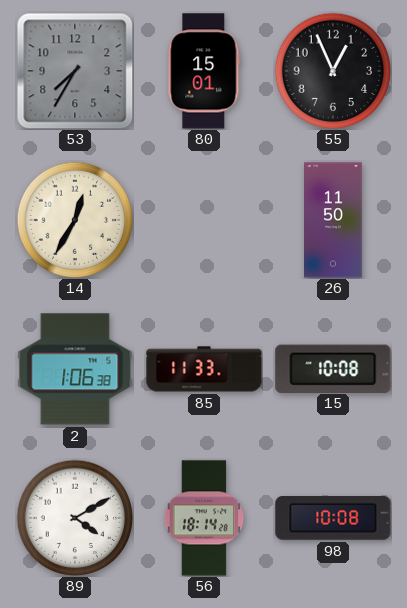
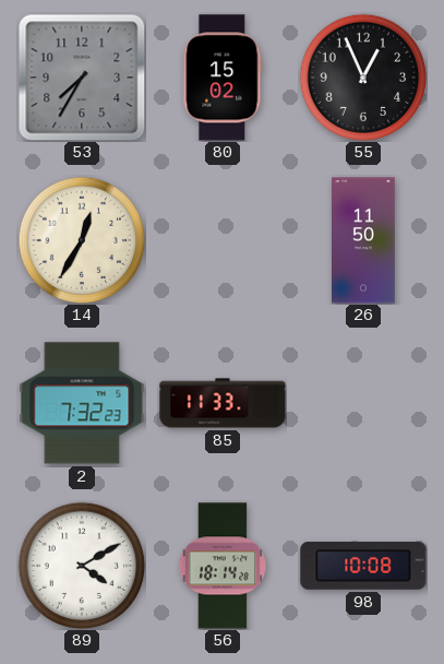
80: 15:01 -> 15:02
2: 1:06 -> 7:32
15: 10:08 -> none
